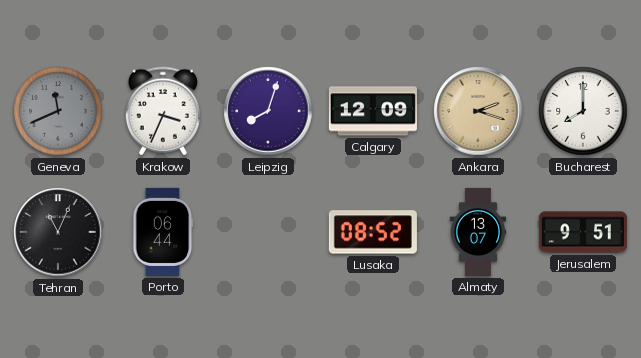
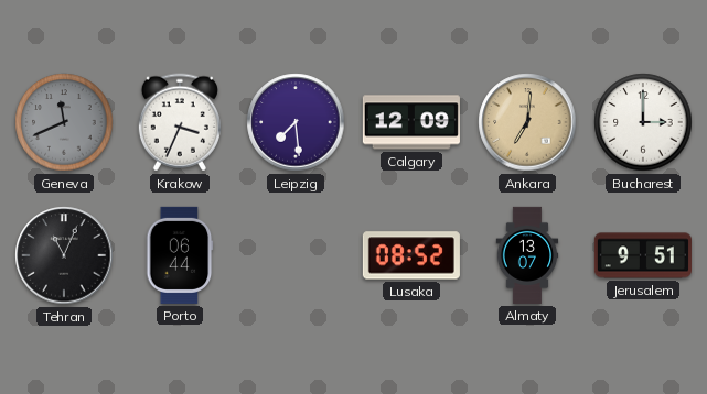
Leipzig: 8:03 -> 7:29
Ankara: 2:18 -> 7:01
Bucharest: 8:00 -> 3:00
